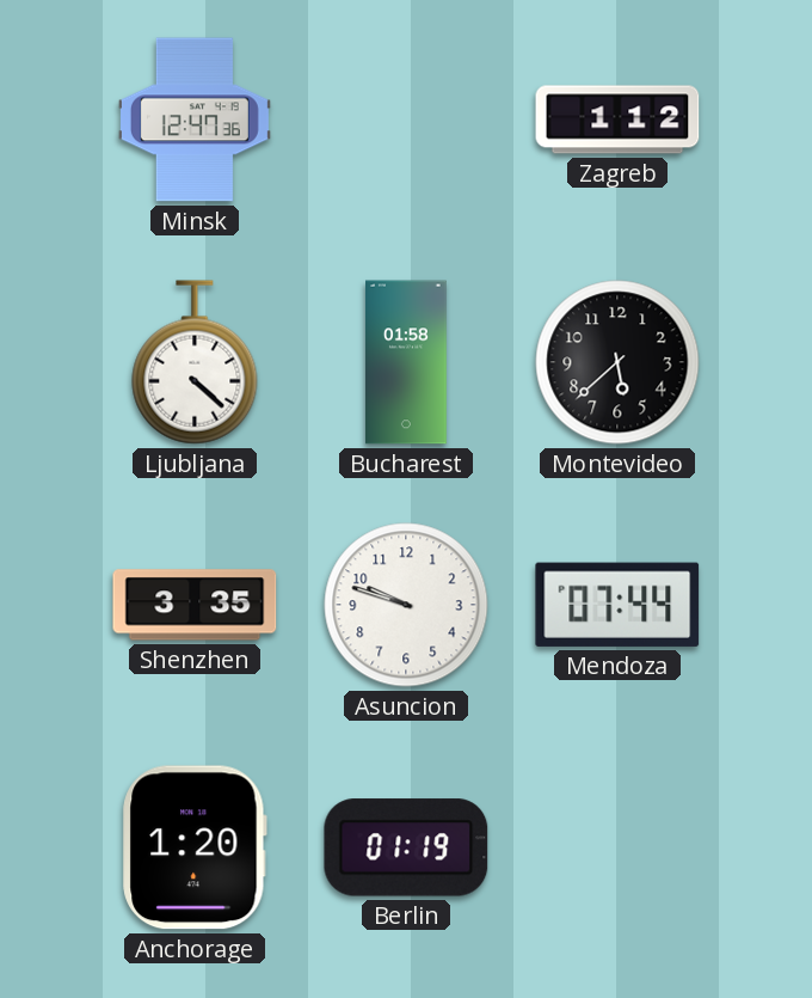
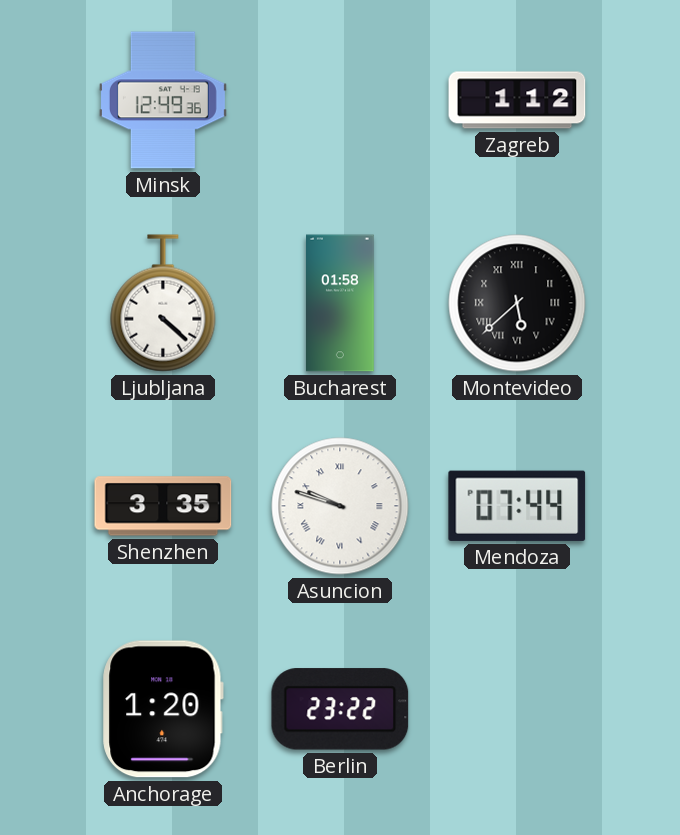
Minsk: 12:47 -> 12:49
Montevideo numerals: Arabic -> Roman
Asuncion numerals: Arabic -> Roman
Berlin: 01:19 -> 23:22
